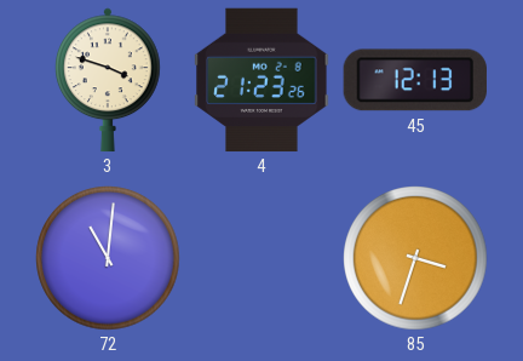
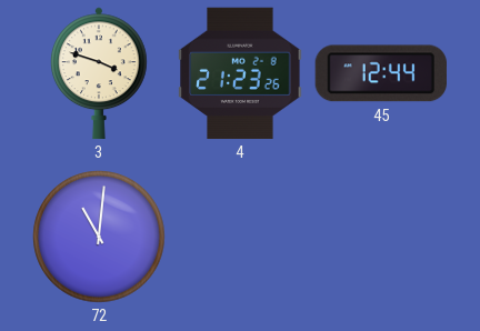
45: 12:13 -> 12:44
85: 3:33 -> none
